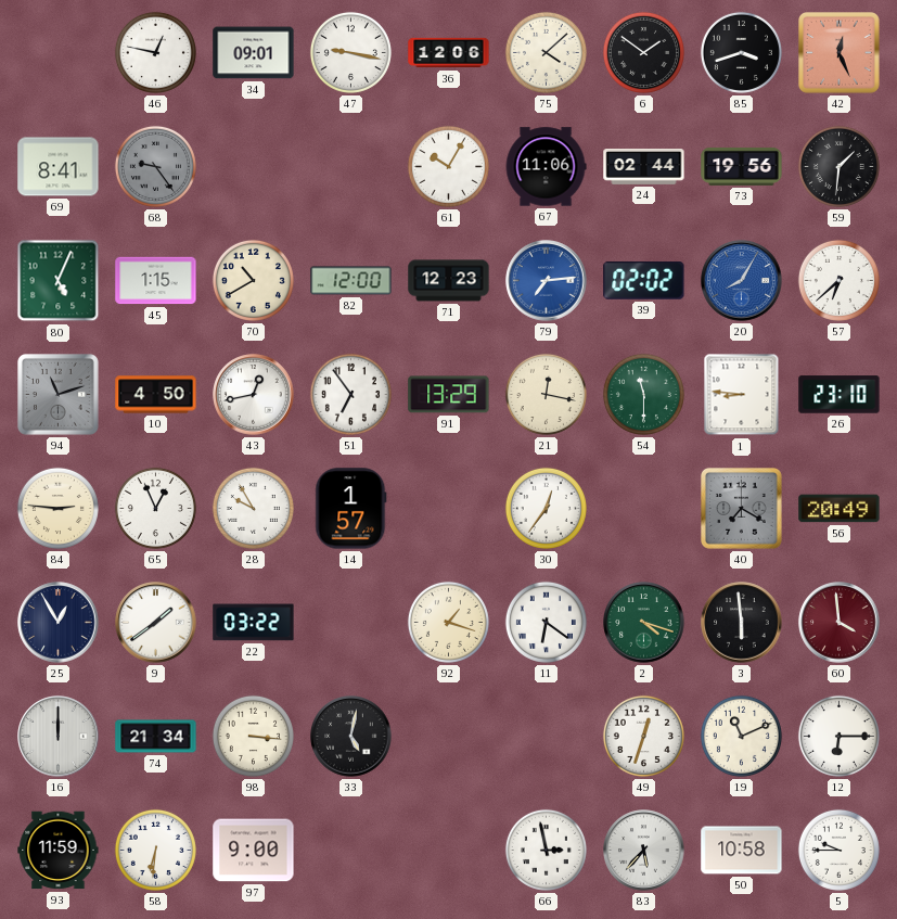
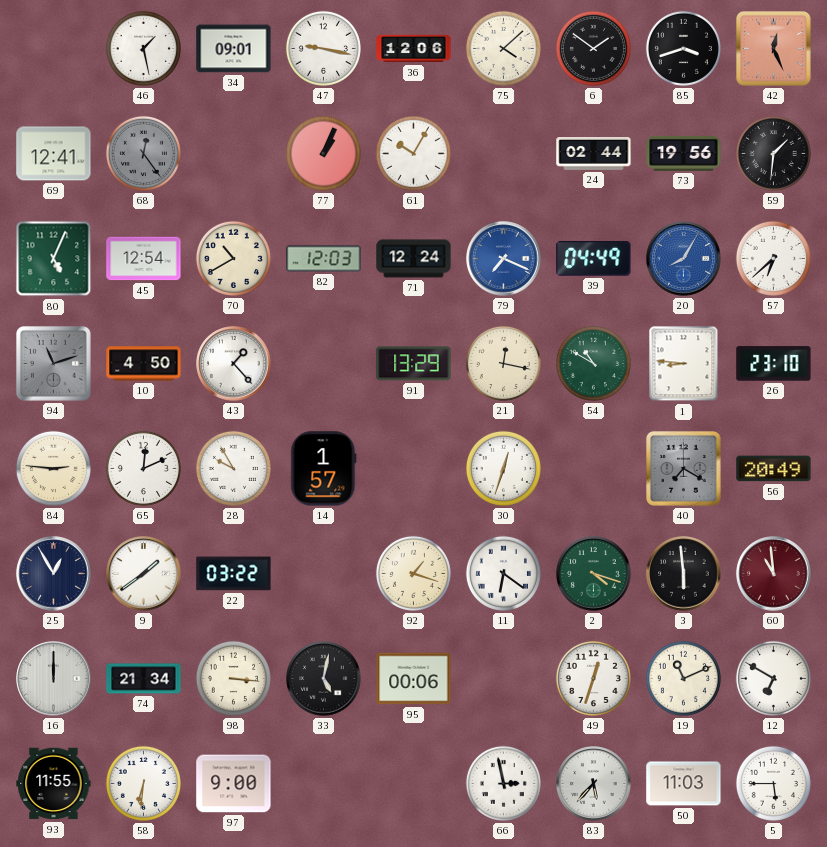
46: 12:47 -> 1:28
69: 8:41 -> 12:41
68: 9:24 -> 12:24
77: none -> 1:04
67: 11:06 -> none
45: 1:15 -> 12:54
82: 12:00 -> 12:03
71: 12:23 -> 12:24
79: 7:14 -> 7:19
39: 02:02 -> 04:49
43: 12:43 -> 1:23
51: 6:54 -> none
54: 11:30 -> 10:50
65: 12:56 -> 12:11
30: 12:36 -> 12:33
60: 3:59 -> 10:59
95: none -> 00:06
12: 6:15 -> 6:50
93: 11:59 -> 11:55
50: 10:58 -> 11:03
5: 9:45 -> 5:45
